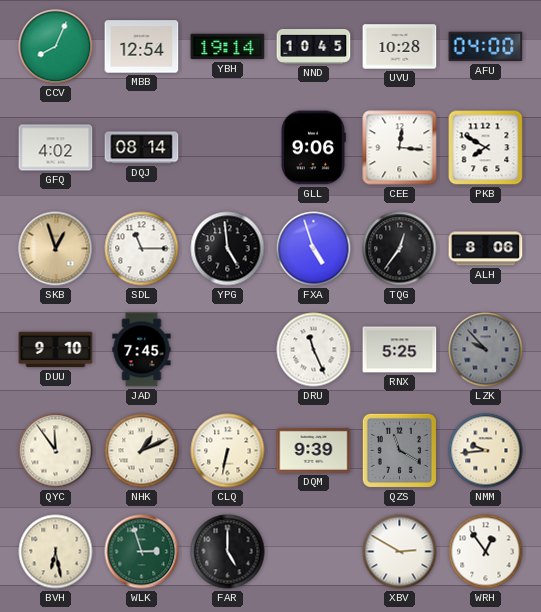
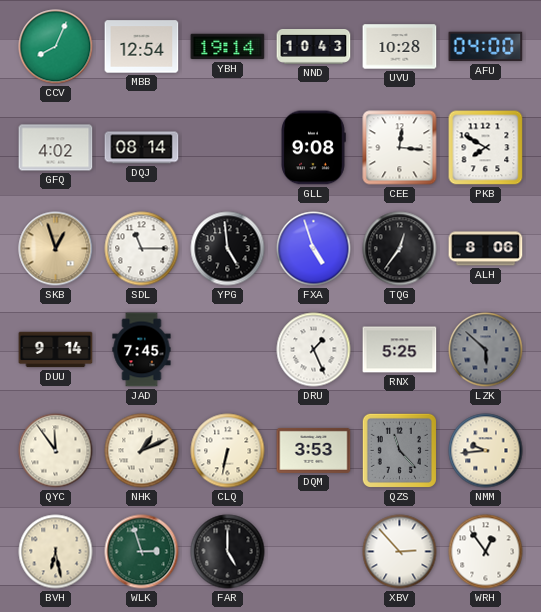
NND: 10:45 -> 10:43
GLL: 9:06 -> 9:08
DUU: 9:10 -> 9:14
DRU: 11:26 -> 1:26
LZK: 9:53 -> 5:52
DQM: 9:39 -> 3:53
QZS: 11:20 -> 11:23
XBV: 2:50 -> 2:53
